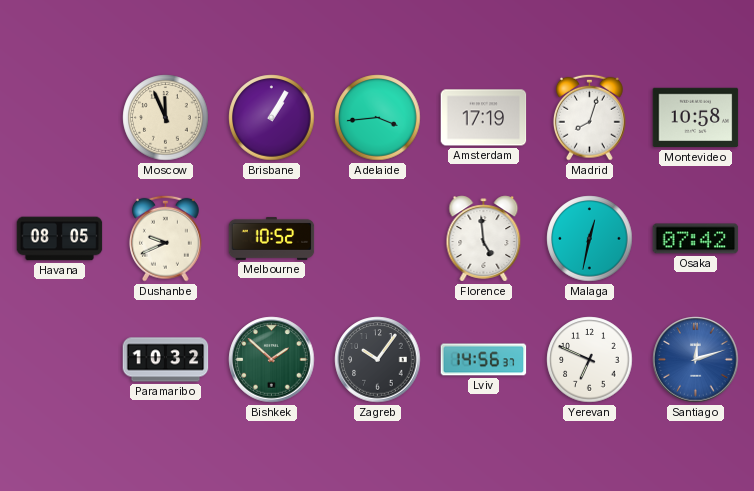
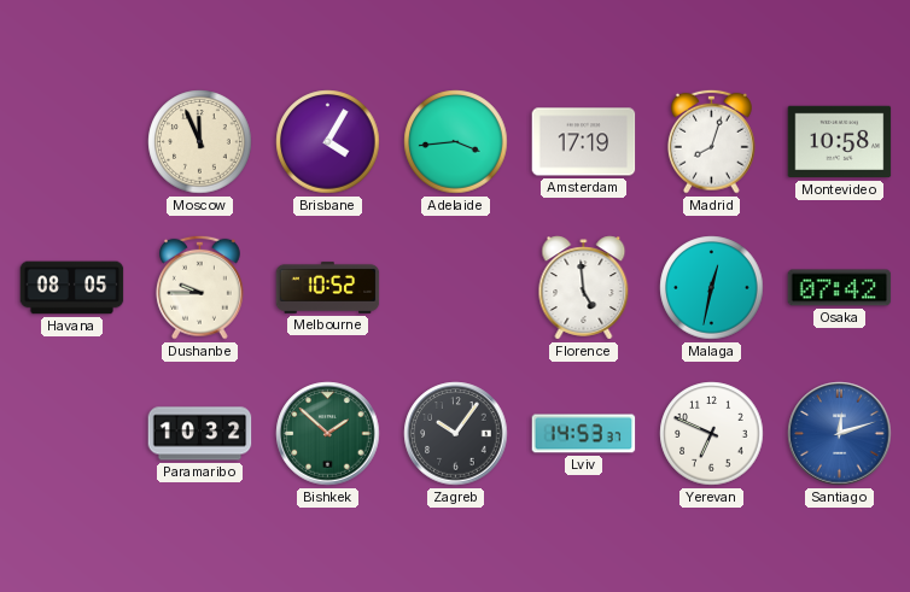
Brisbane: 1:05 -> 4:05
Dushanbe: 9:41 -> 9:45
Lviv: 14:56 -> 14:53
